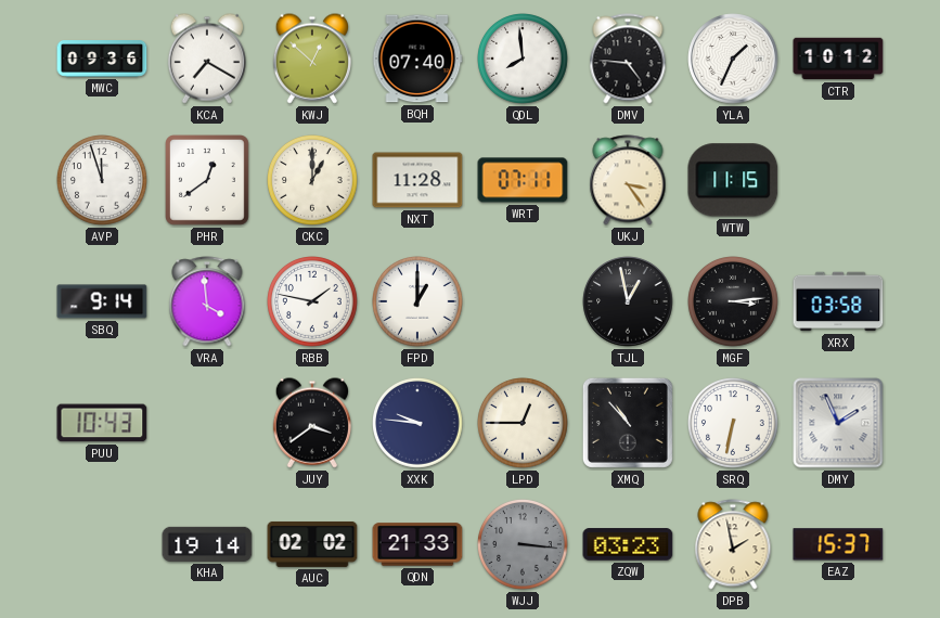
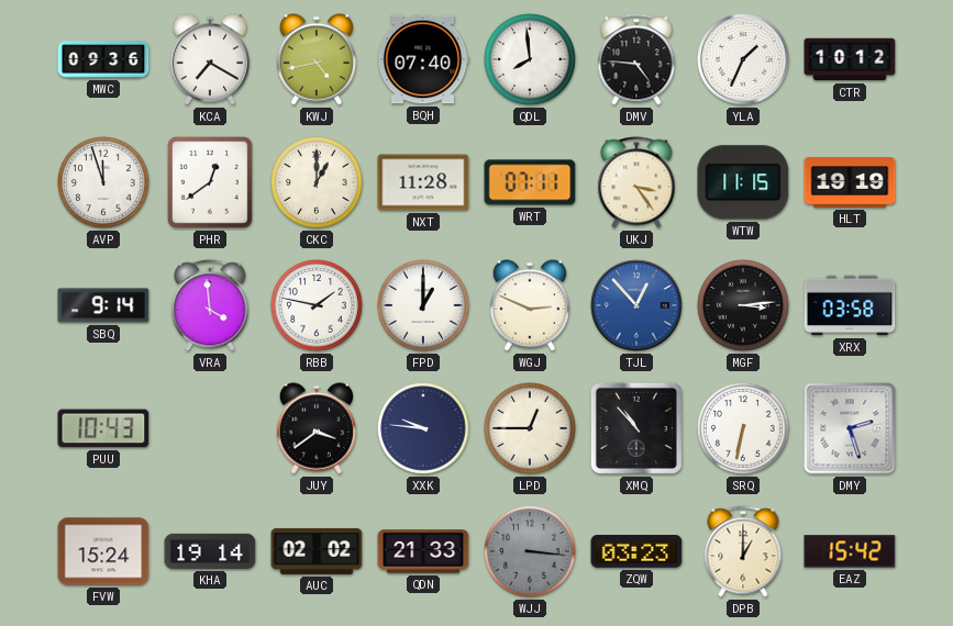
KWJ: 12:52 -> 4:43
HLT: none -> 19:19
WGJ: none -> 2:49
TJL: 12:58 -> 12:53
TJL dial: black -> blue
DMY: 1:56 -> 2:27
FVW: none -> 15:24
DPB: 1:58 -> 1:00
EAZ: 15:37 -> 15:42
